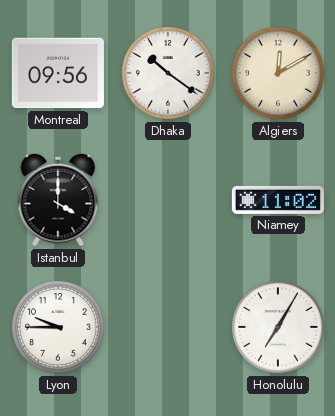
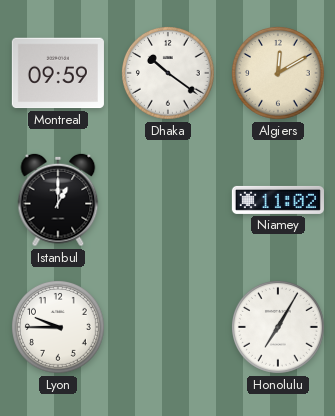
Montreal: 09:56 -> 09:59
Istanbul: 4:00 -> 1:00
